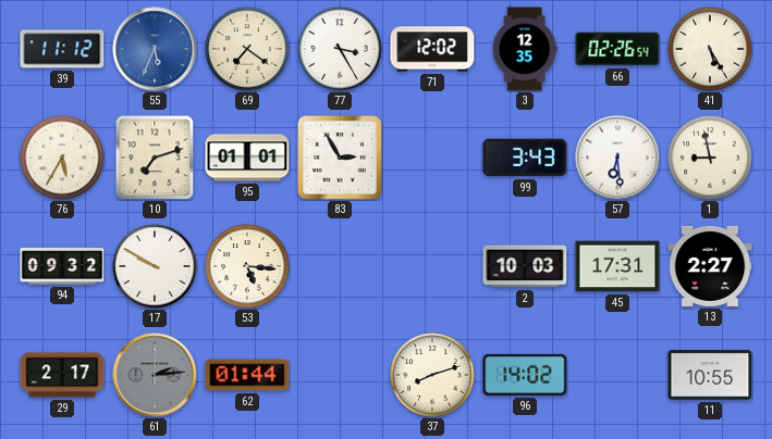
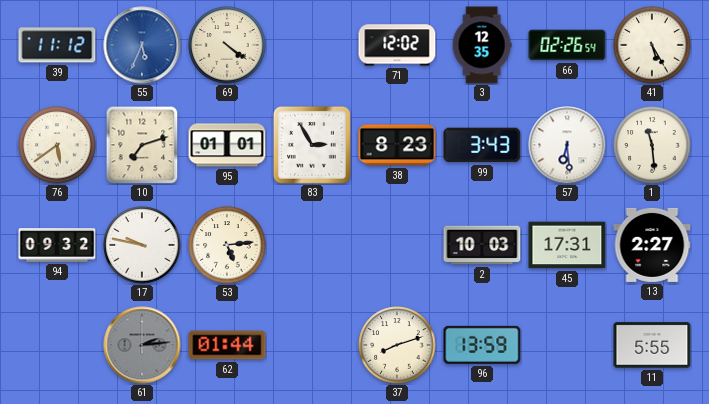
69: 7:21 -> 4:21
77: 3:25 -> none
76: 5:35 -> 5:39
38: none -> 8:23
1: 8:58 -> 11:29
17: 9:50 -> 9:47
53: 5:16 -> 5:14
29: 2:17 -> none
96: 14:02 -> 13:59
11: 10:55 -> 5:55
